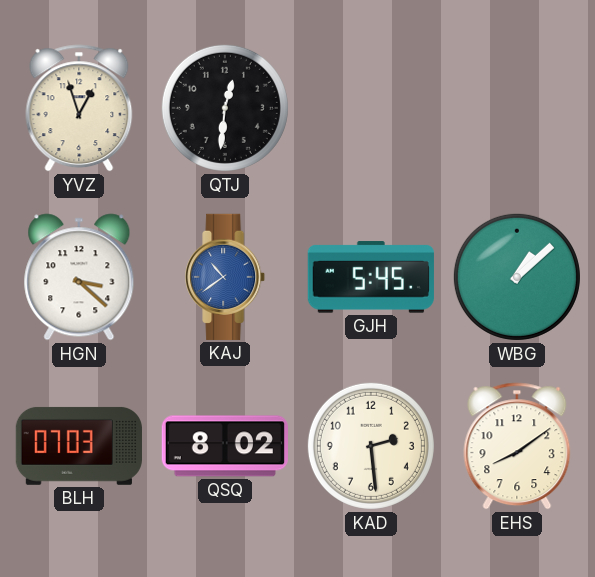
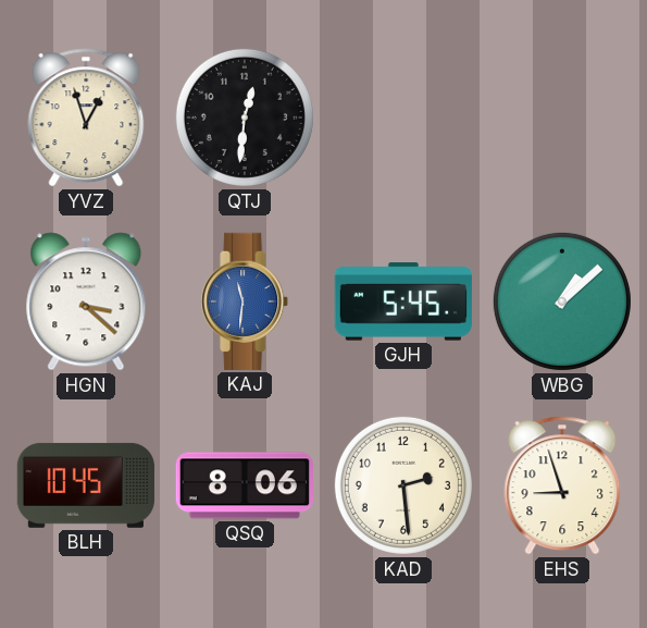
KAJ: 10:39 -> 11:31
BLH: 07:03 -> 10:45
QSQ: 8:02 -> 8:06
EHS: 8:09 -> 8:57
